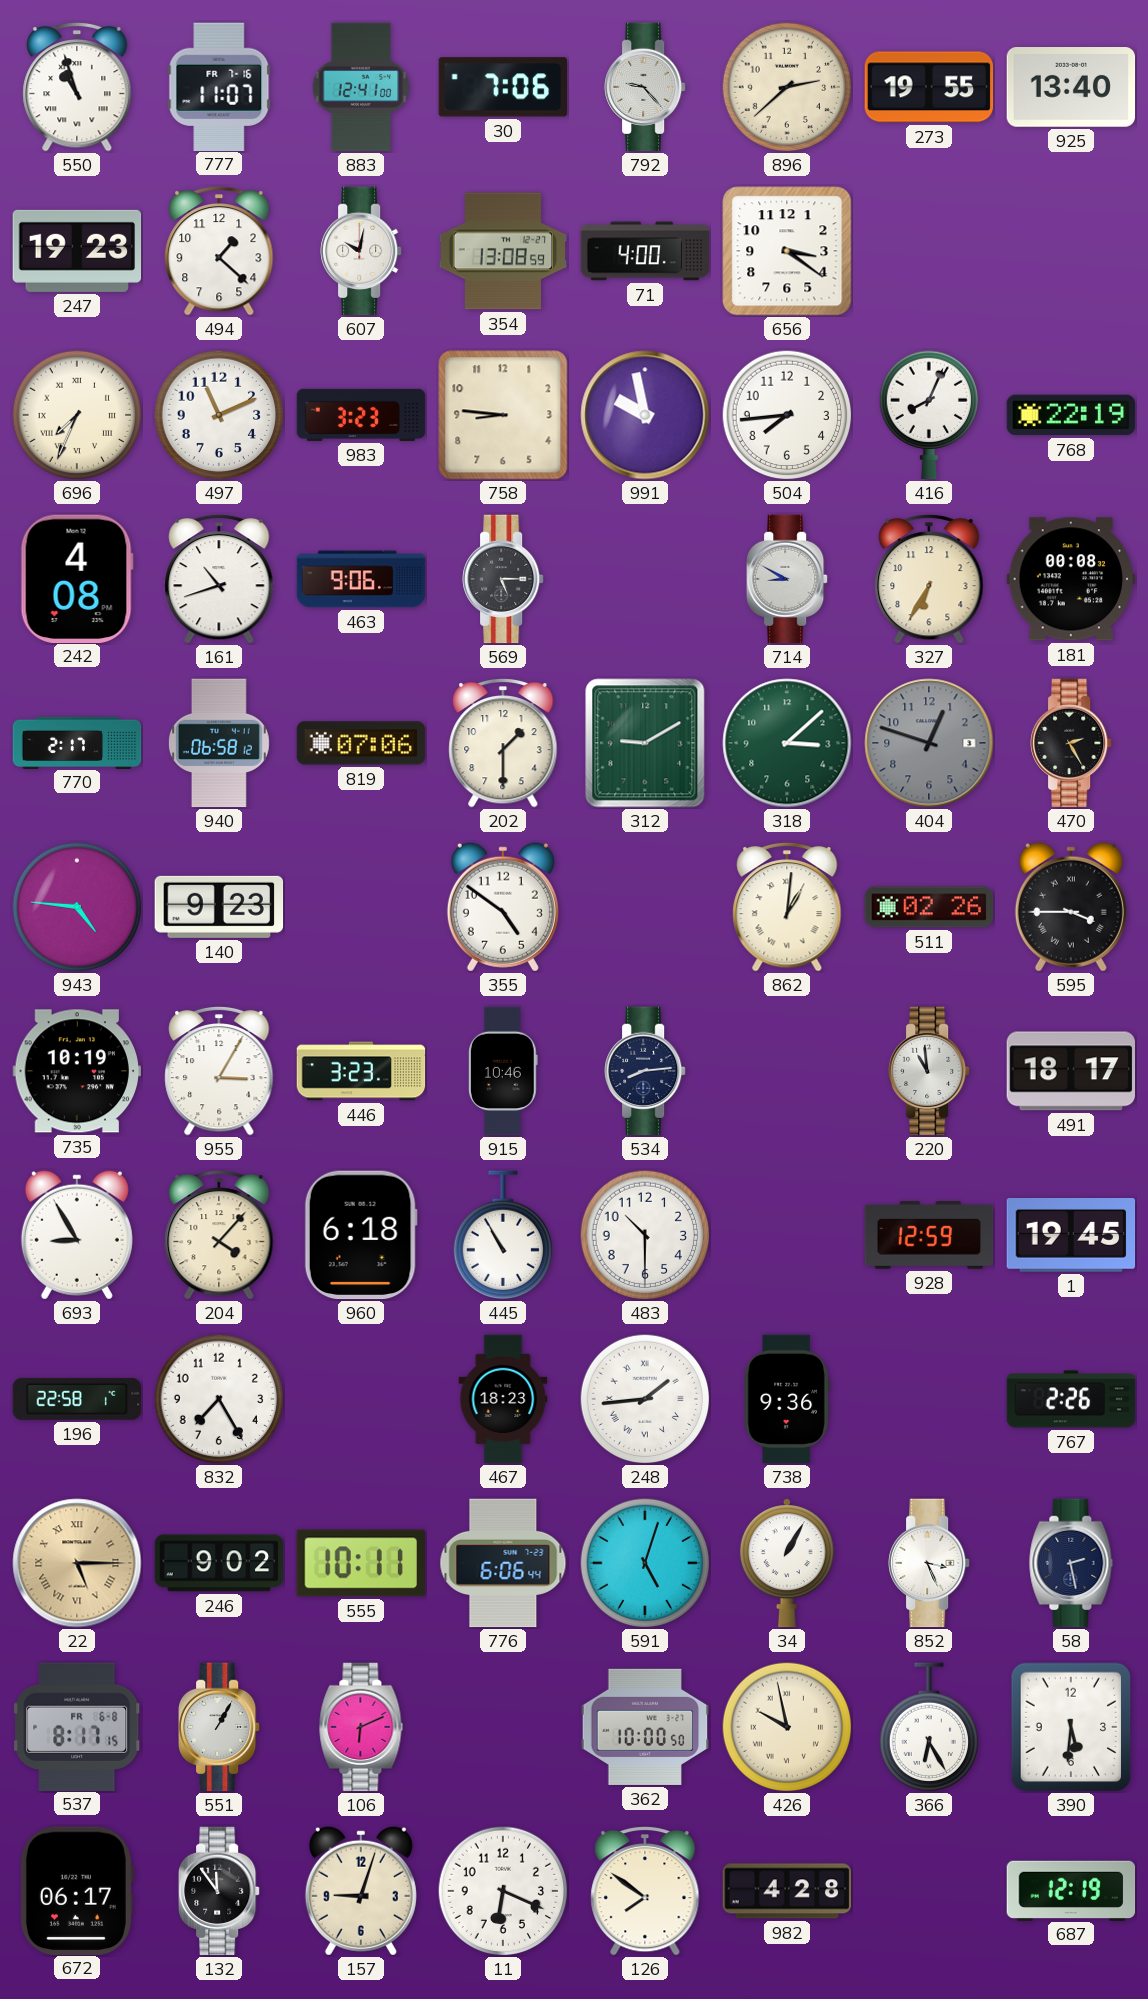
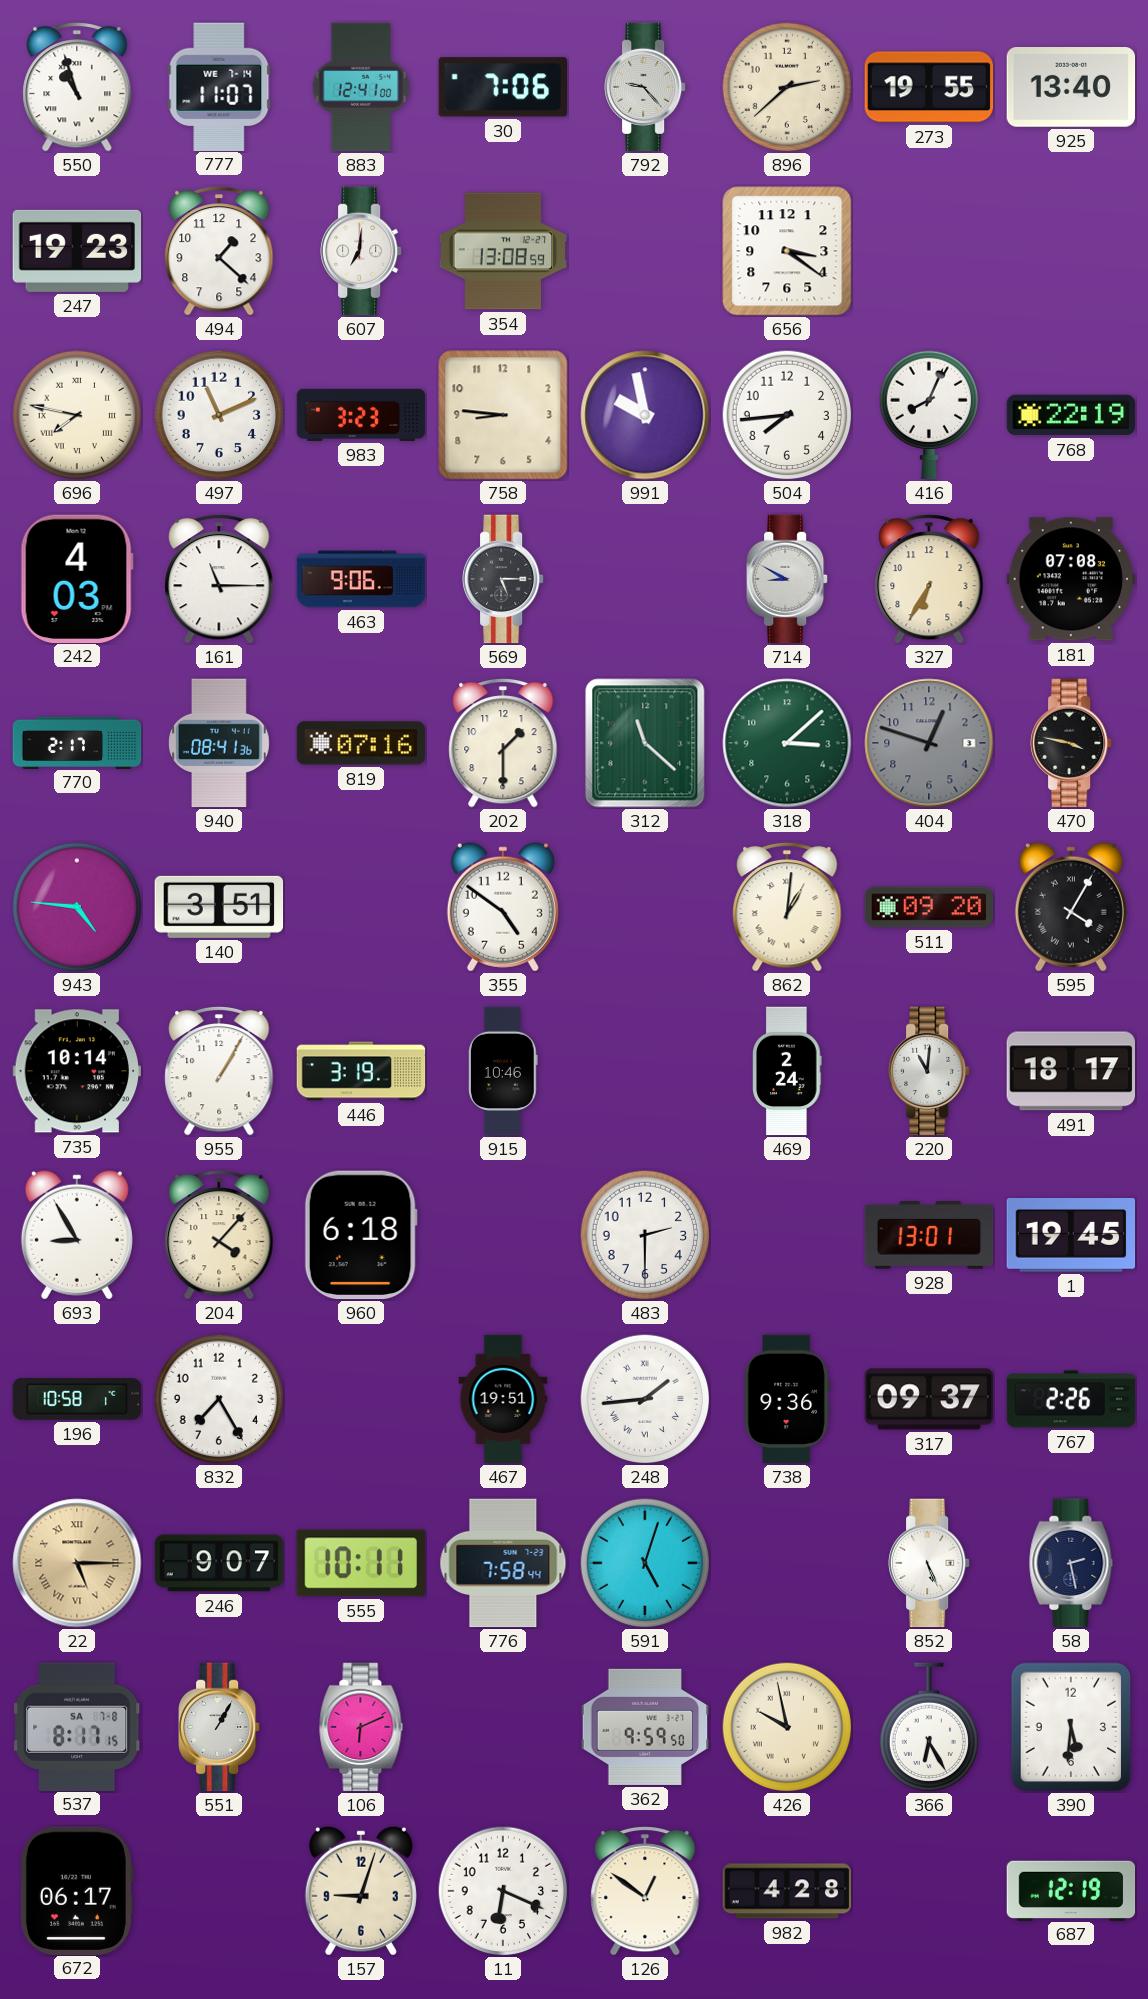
777 date: FR 7-16 -> WE 7-14
607: 10:02 -> 7:01
71: 4:00 -> none
696: 7:34 -> 7:47
242: 4:08 -> 4:03
161: 10:42 -> 11:15
181: 00:08 -> 07:08
940: 06:58 -> 08:41
819: 07:06 -> 07:16
312: 9:10 -> 11:22
470: 2:25 -> 3:47
140: 9:23 -> 3:51
511: 02:26 -> 09:20
595: 3:45 -> 4:05
735: 10:19 -> 10:14
955: 3:05 -> 1:05
446: 3:23 -> 3:19
534: 8:14 -> none
469: none -> 2:24
220: 10:59 -> 11:01
445: 10:55 -> none
483: 10:30 -> 2:30
928: 12:59 -> 13:01
196: 22:58 -> 10:58
467: 18:23 -> 19:51
317: none -> 09:37
246: 9:02 -> 9:07
776: 6:06 -> 7:58
34: 1:05 -> none
852: 3:26 -> 5:26
537 date: FR 6-8 -> SA 7-8
362: 10:00 -> 9:59
132: 11:54 -> none
126: 7:51 -> 12:51
